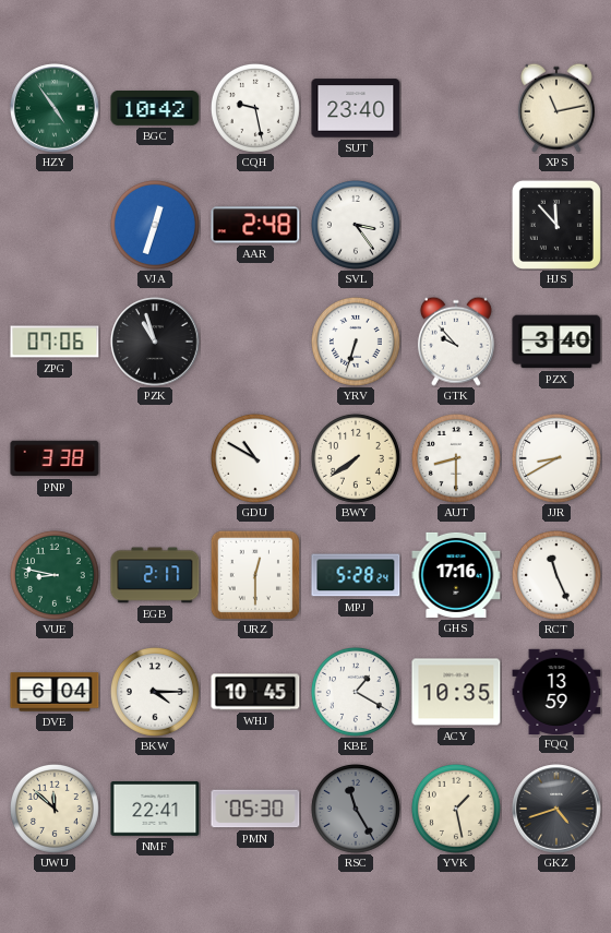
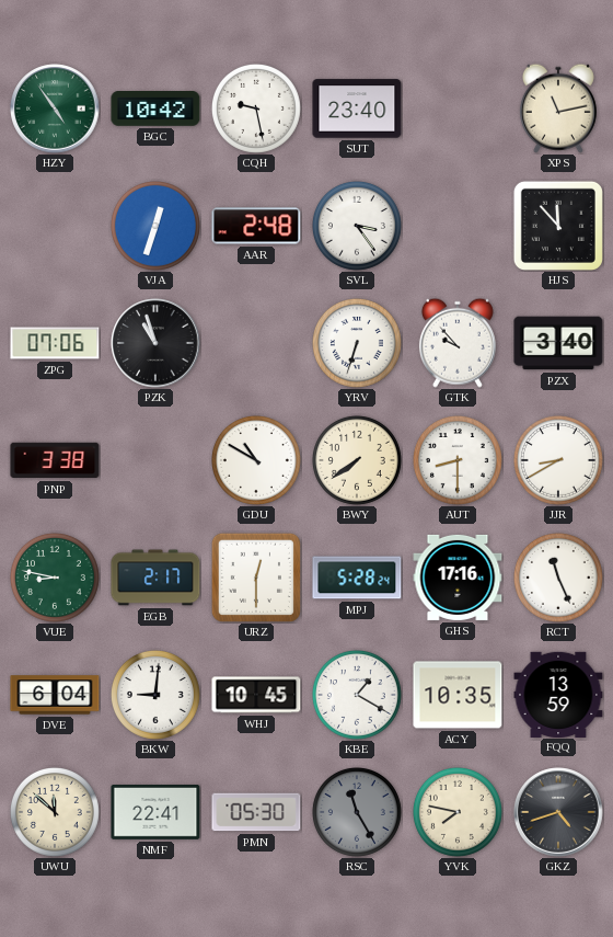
BKW: 4:15 -> 9:01
YVK: 1:28 -> 7:47
